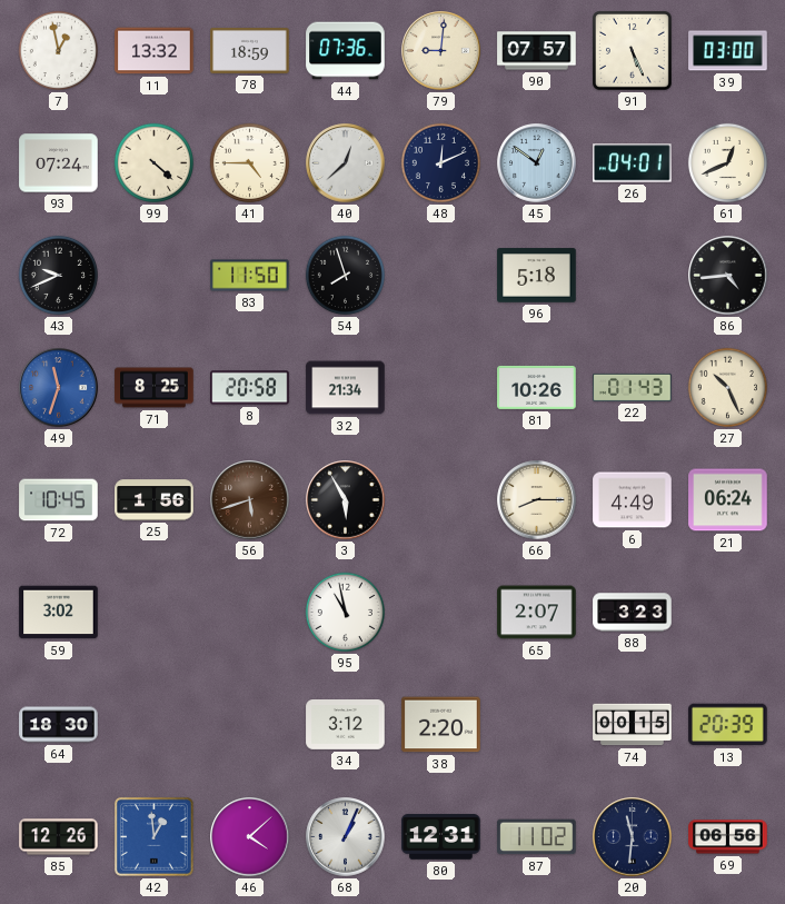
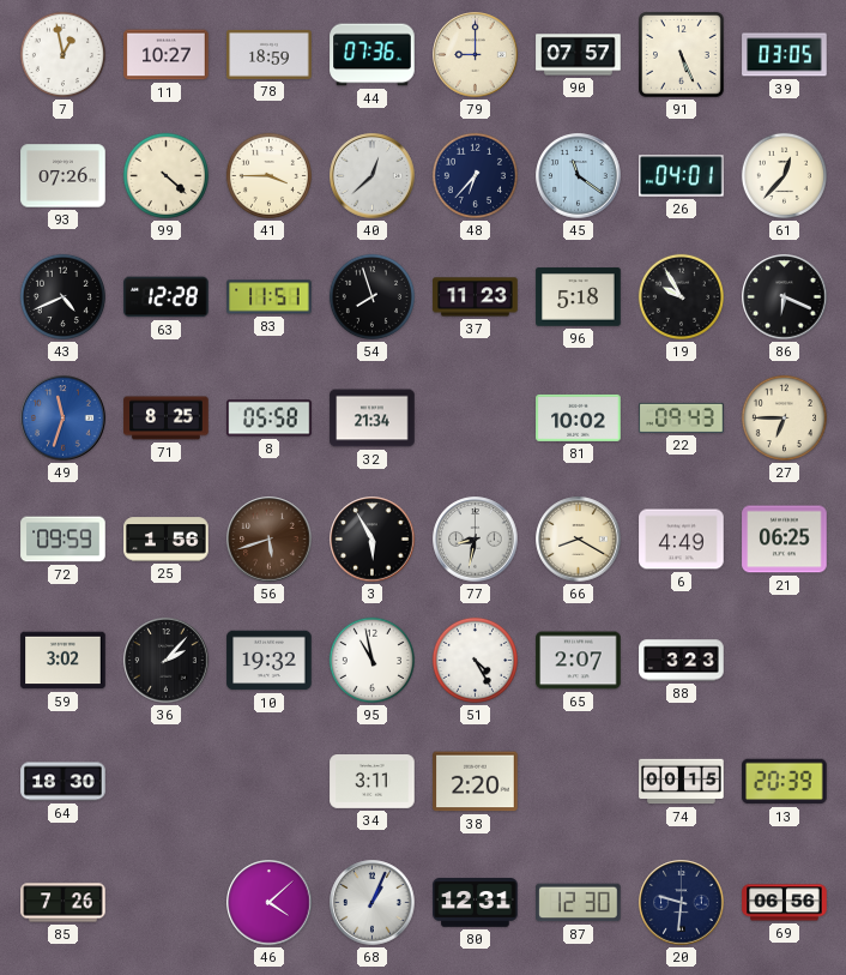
11: 13:32 -> 10:27
79: 9:01 -> 9:00
39: 03:00 -> 03:05
93: 07:24 -> 07:26
41: 4:45 -> 3:45
48: 12:11 -> 6:37
45: 12:51 -> 11:21
61: 12:41 -> 12:37
43: 9:41 -> 4:41
63: none -> 12:28
83: 11:50 -> 11:51
37: none -> 11:23
19: none -> 9:55
86: 4:44 -> 6:19
8: 20:58 -> 05:58
81: 10:26 -> 10:02
22: 01:43 -> 09:43
27: 10:26 -> 6:45
72: 10:45 -> 09:59
77: none -> 8:32
66: 8:15 -> 8:20
21: 06:24 -> 06:25
36: none -> 2:07
10: none -> 19:32
51: none -> 4:25
34: 3:12 -> 3:11
85: 12:26 -> 7:26
42: 12:59 -> none
87: 11:02 -> 12:30
20: 11:31 -> 9:31
